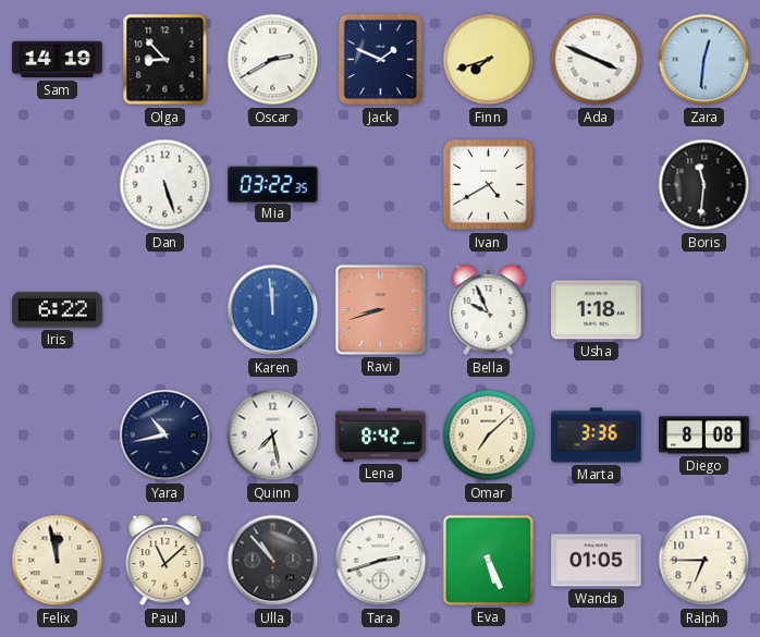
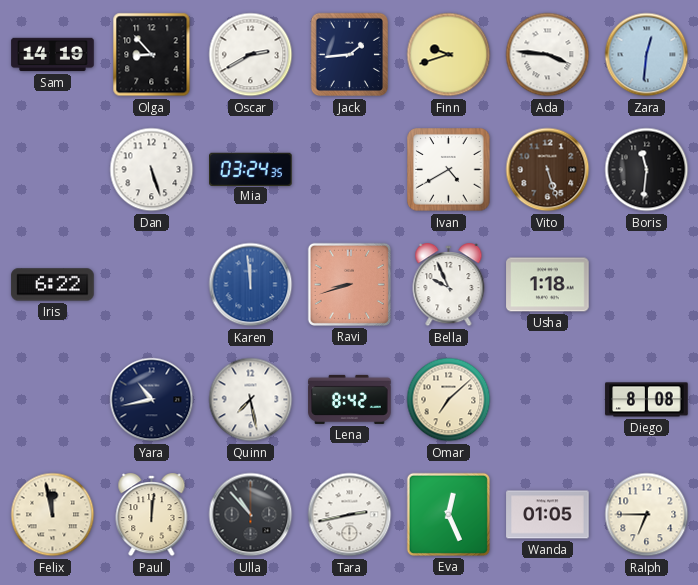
Jack: 1:49 -> 1:44
Finn: 7:42 -> 9:42
Ada: 3:49 -> 3:46
Mia: 03:22 -> 03:24
Vito: none -> 5:27
Marta: 3:36 -> none
Paul: 11:08 -> 12:01
Tara: 2:42 -> 2:43
Eva: 5:26 -> 12:26
